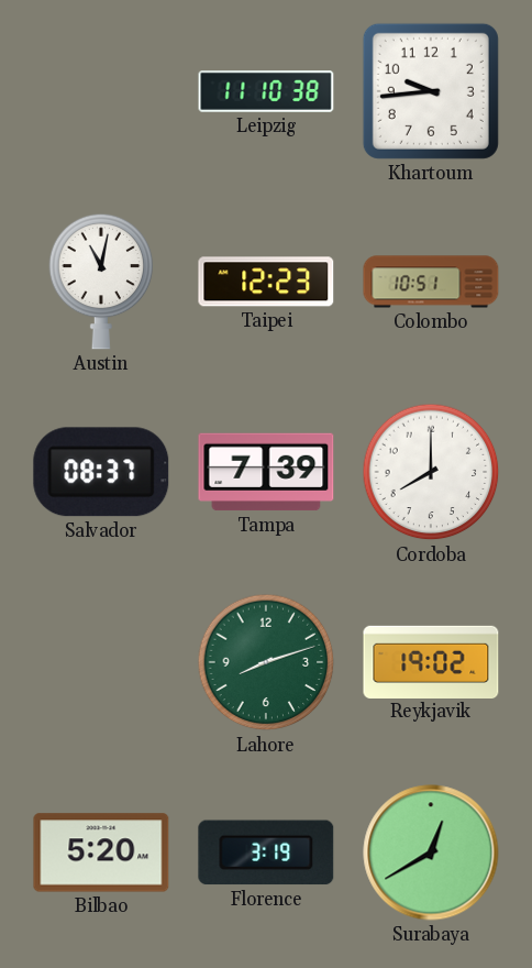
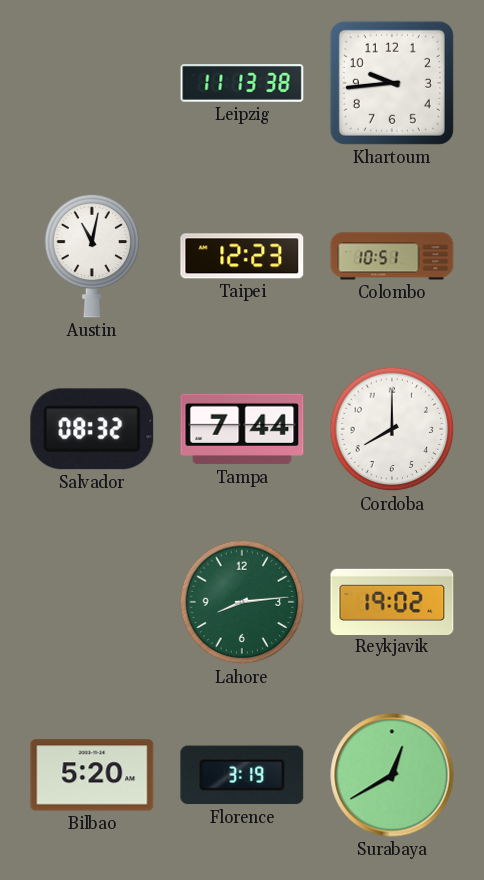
Leipzig: 11:10 -> 11:13
Salvador: 08:37 -> 08:32
Tampa: 7:39 -> 7:44
Lahore: 8:12 -> 8:14
